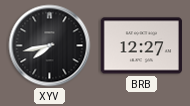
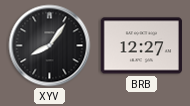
XYV: 7:43 -> 8:06
